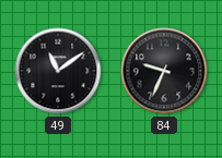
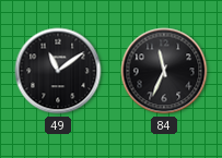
84: 9:34 -> 11:34
